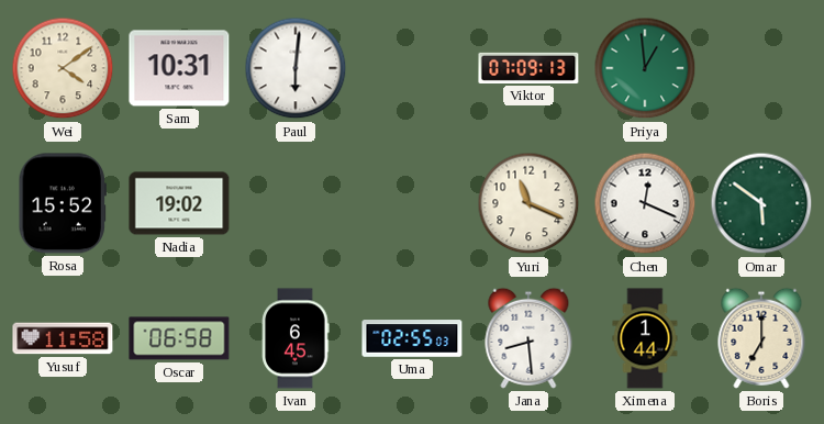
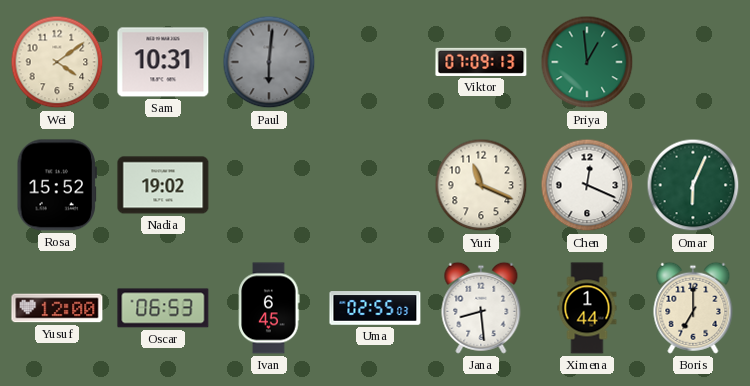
Paul dial: white -> grey
Omar: 5:51 -> 6:04
Yusuf: 11:58 -> 12:00
Oscar: 06:58 -> 06:53
